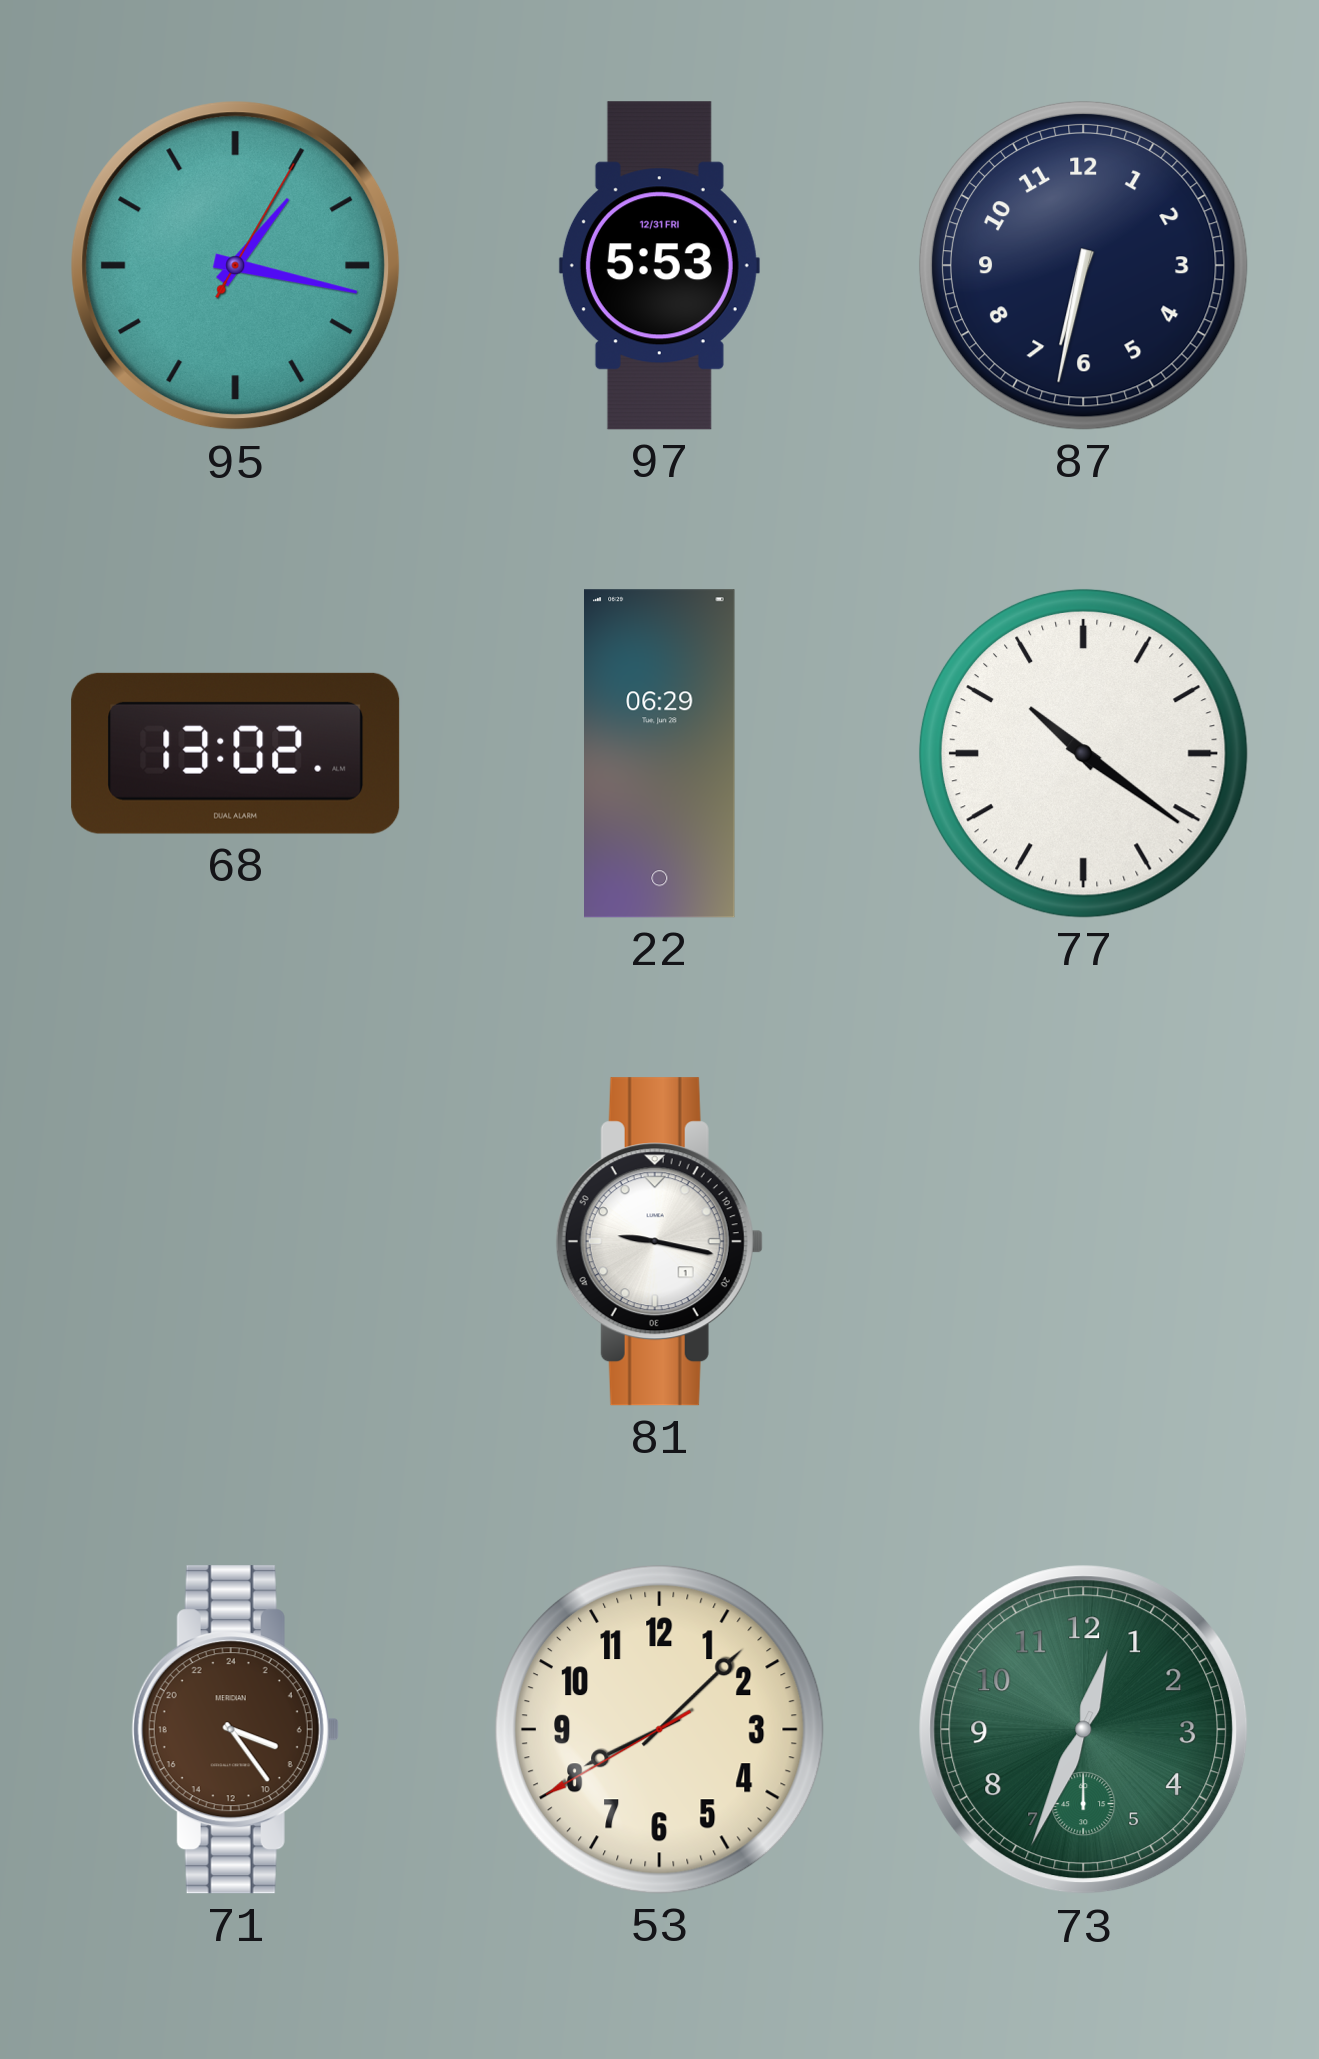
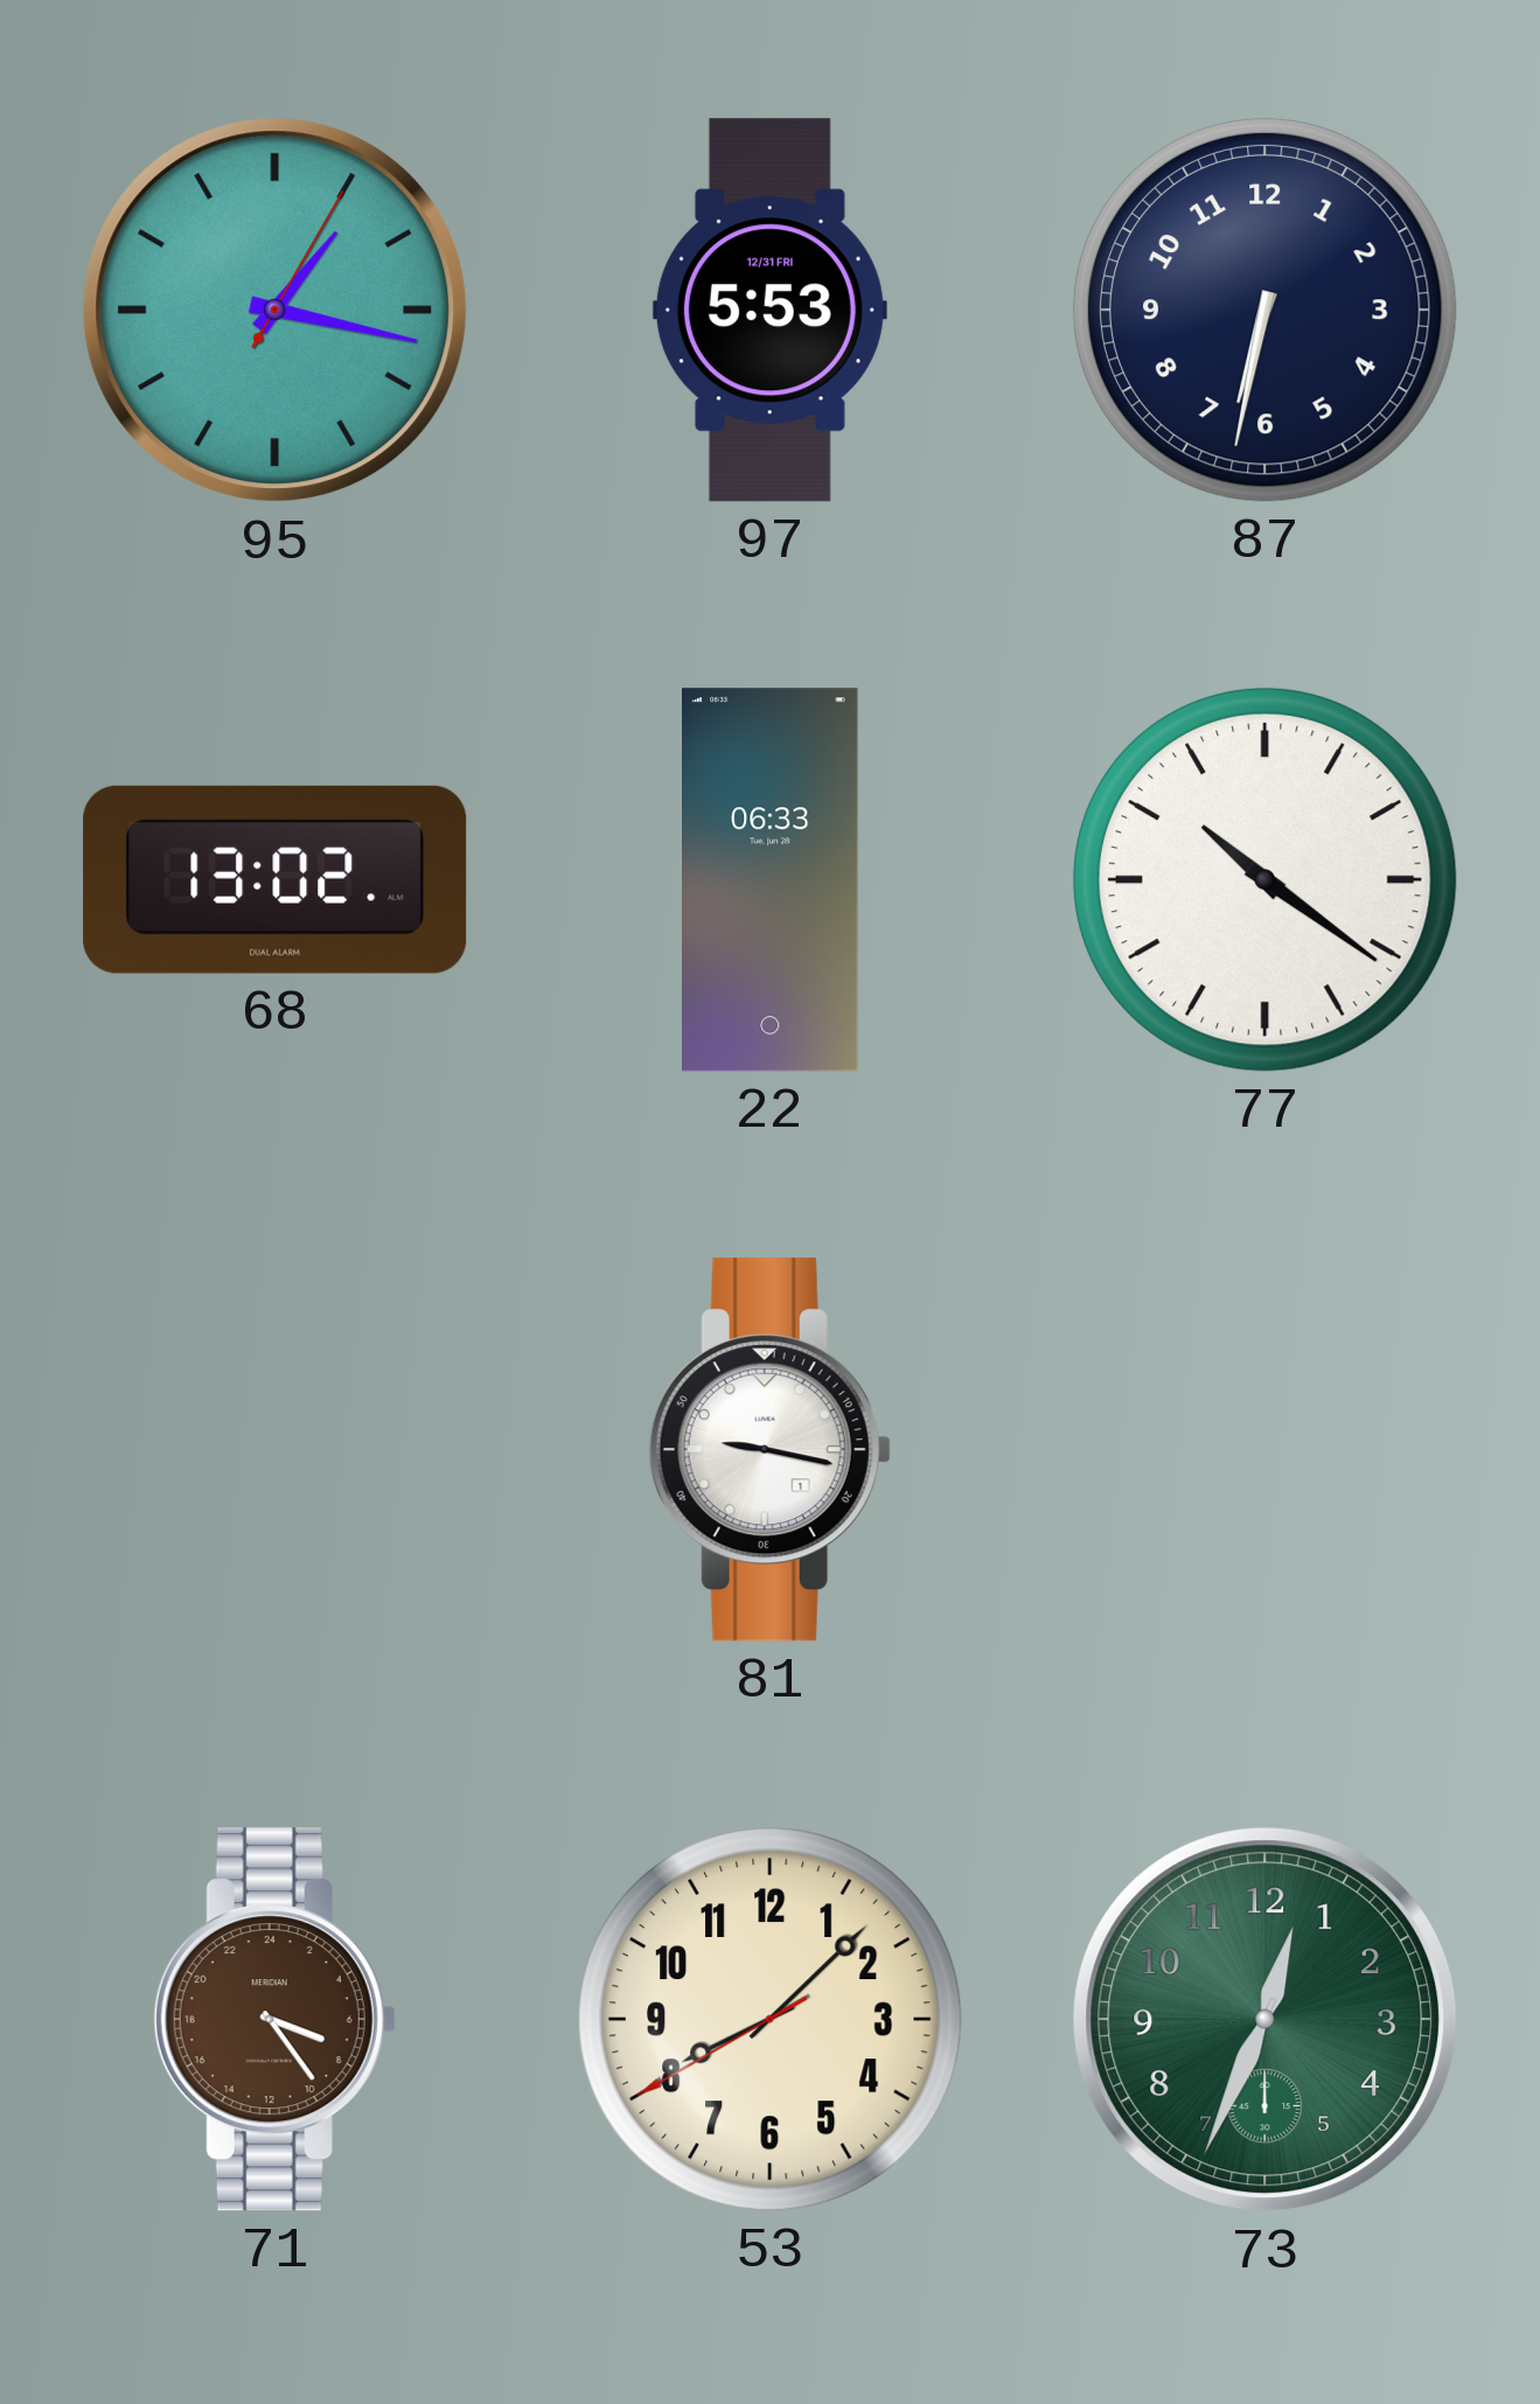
22: 06:29 -> 06:33
